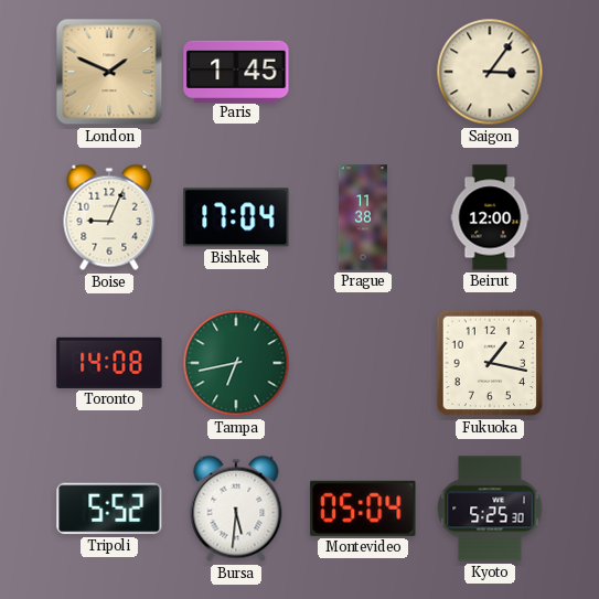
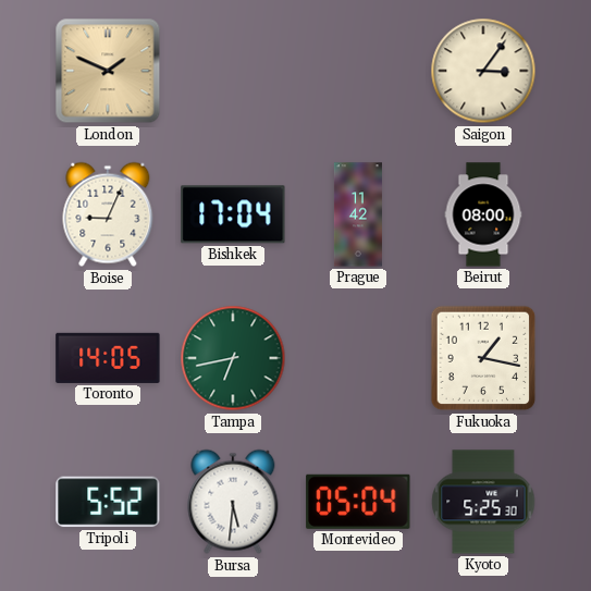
Paris: 1:45 -> none
Prague: 11:38 -> 11:42
Beirut: 12:00 -> 08:00
Toronto: 14:08 -> 14:05
